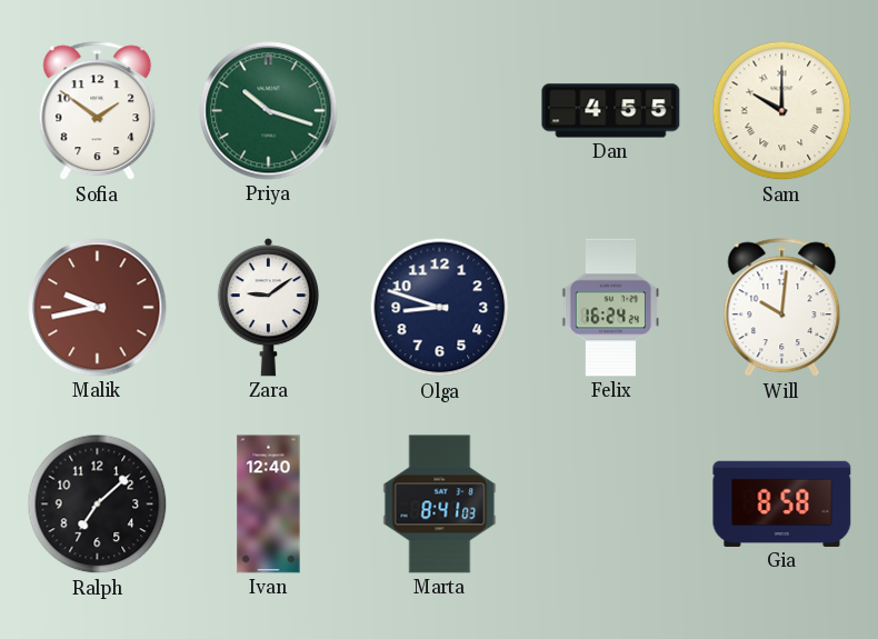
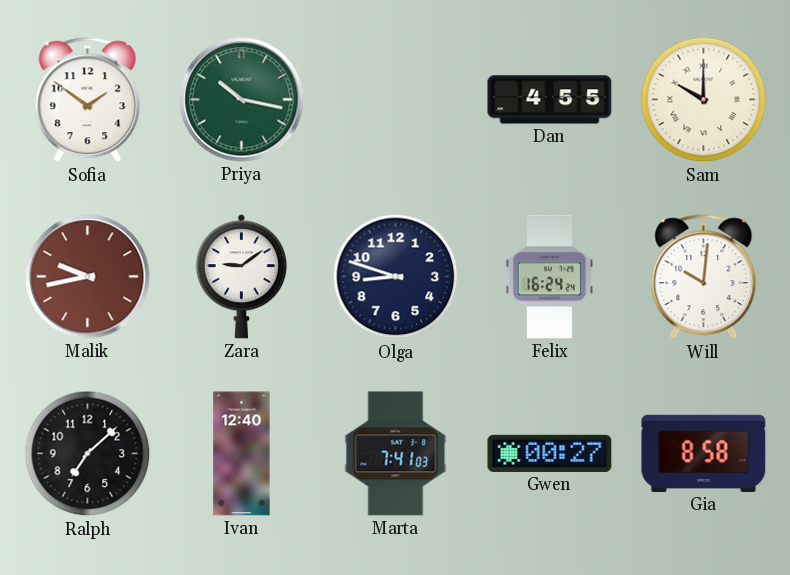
Priya: 10:18 -> 10:17
Marta: 8:41 -> 7:41
Gwen: none -> 00:27
